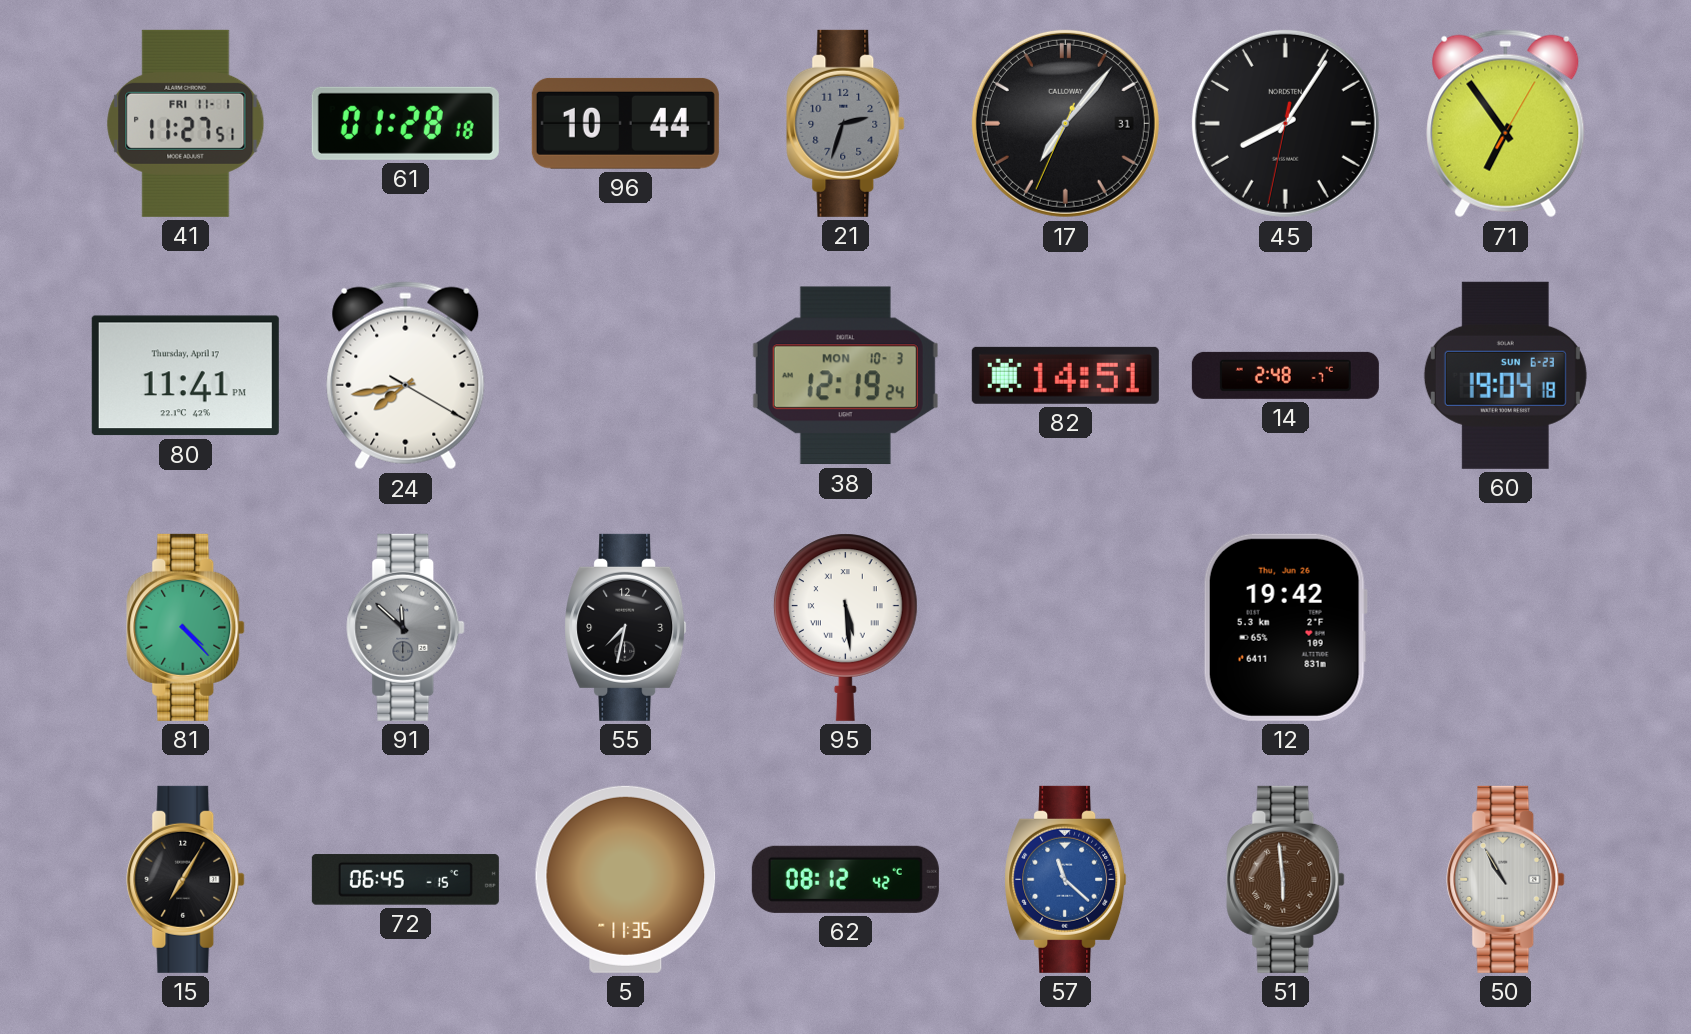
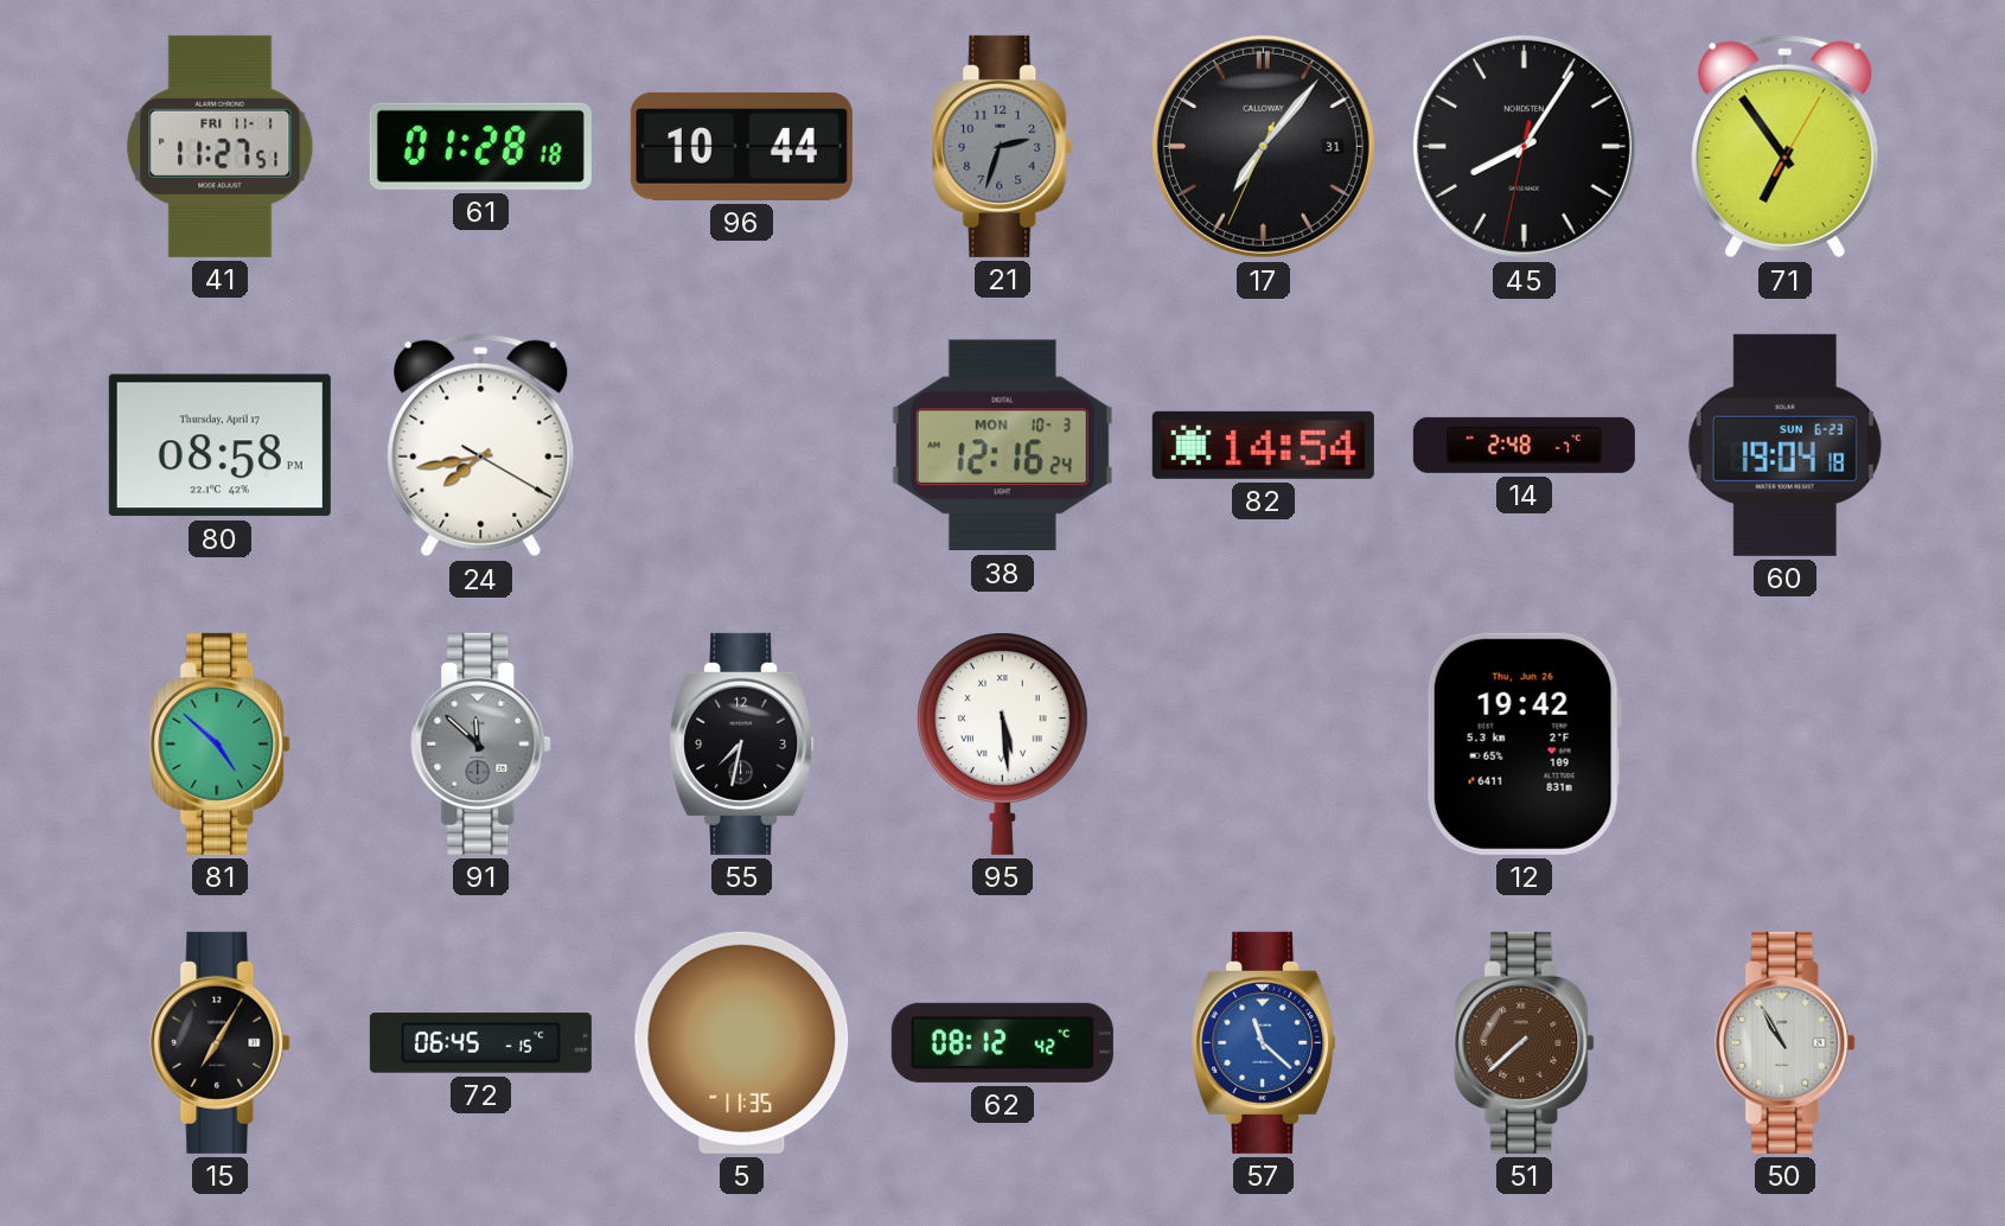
80: 11:41 -> 08:58
38: 12:19 -> 12:16
82: 14:51 -> 14:54
81: 4:23 -> 4:52
51: 5:59 -> 7:38
